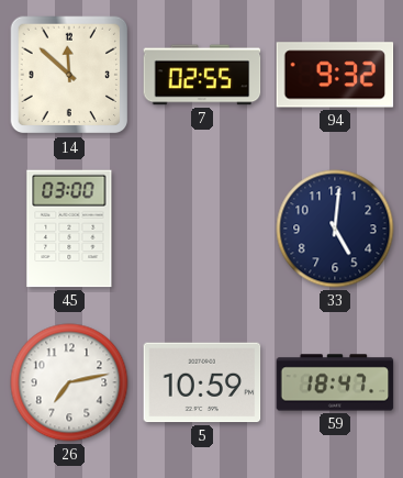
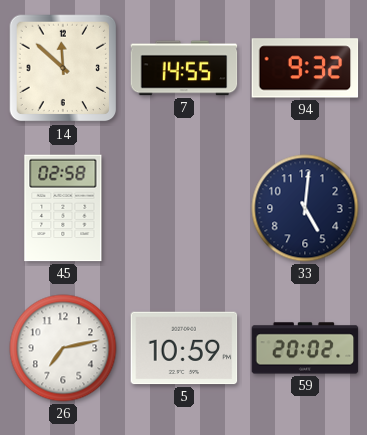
7: 02:55 -> 14:55
45: 03:00 -> 02:58
59: 18:47 -> 20:02
